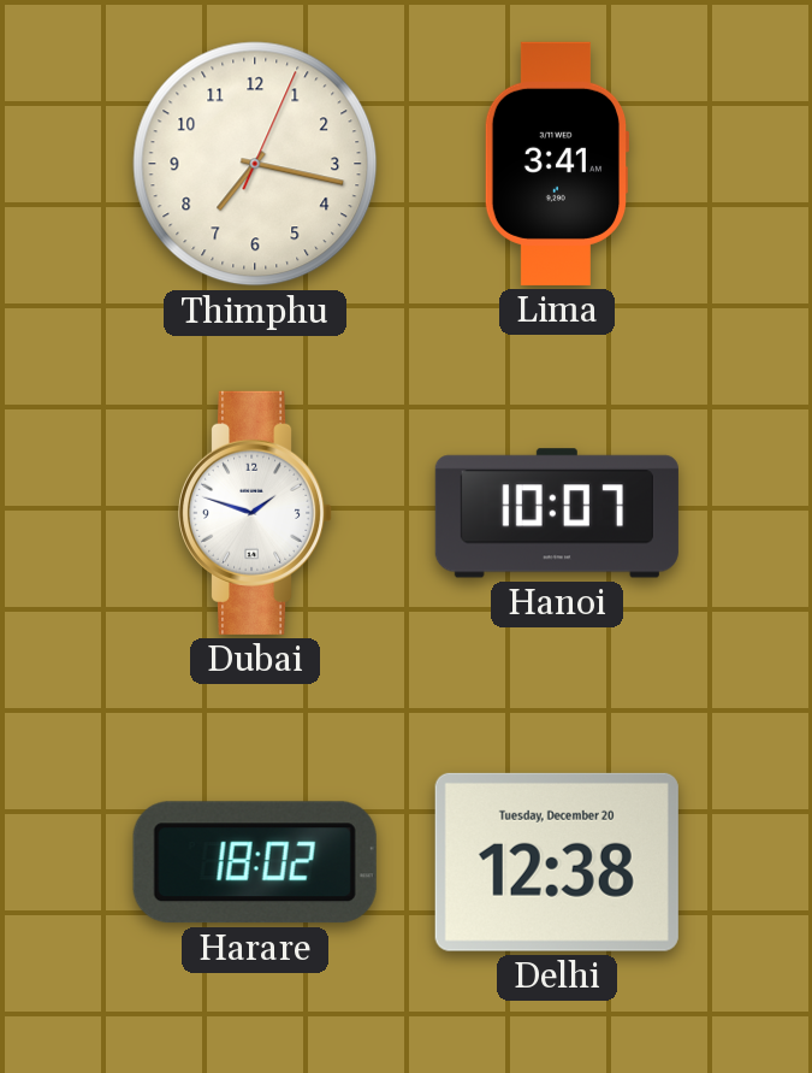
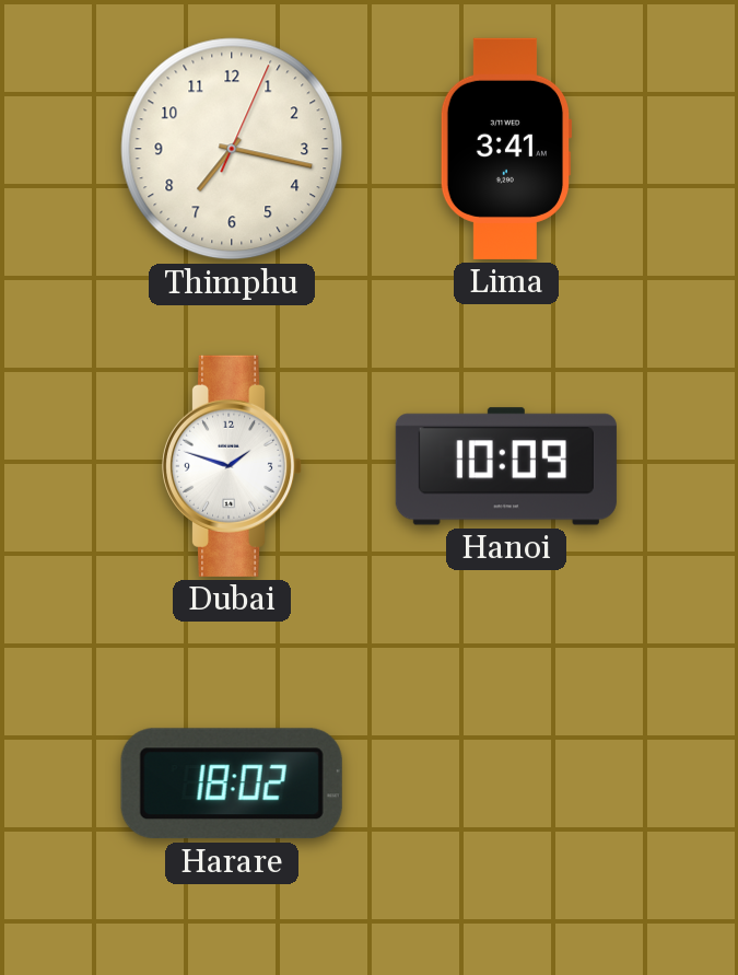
Hanoi: 10:07 -> 10:09
Delhi: 12:38 -> none
